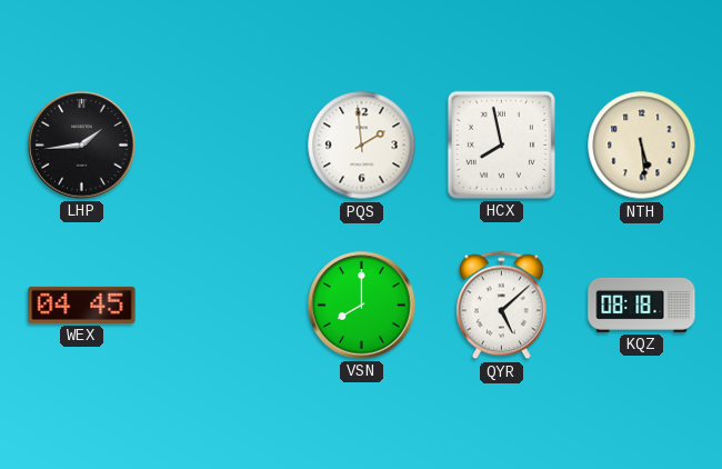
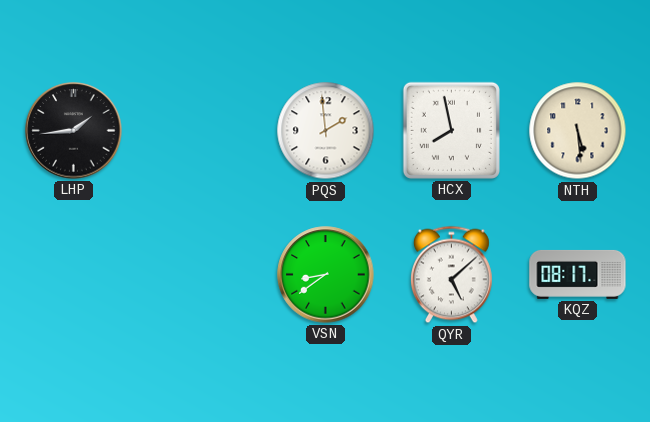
WEX: 04:45 -> none
VSN: 8:00 -> 8:39
KQZ: 08:18 -> 08:17
